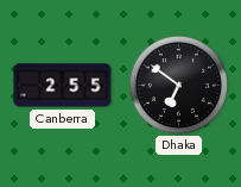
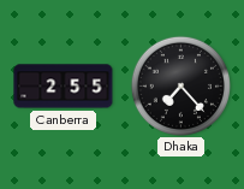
Dhaka: 6:51 -> 7:23
